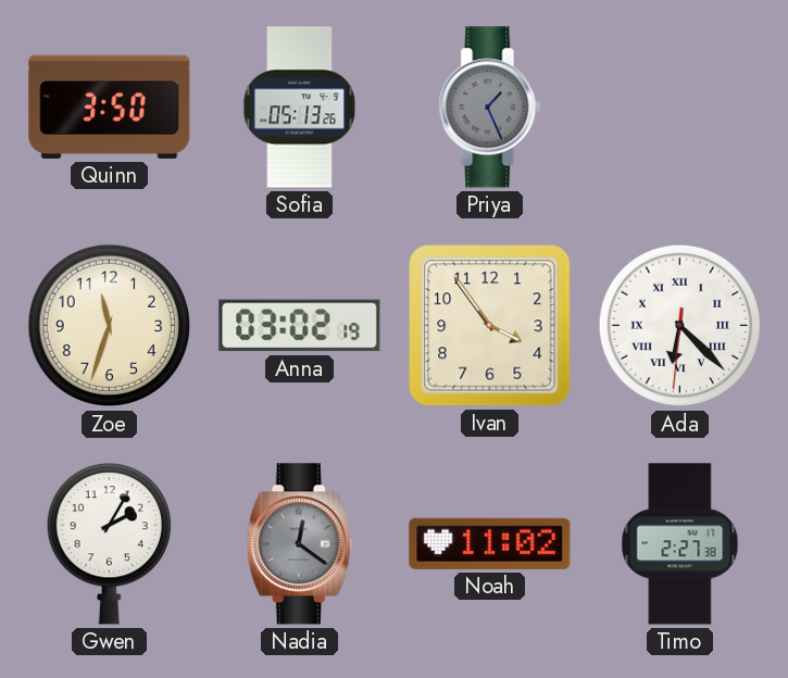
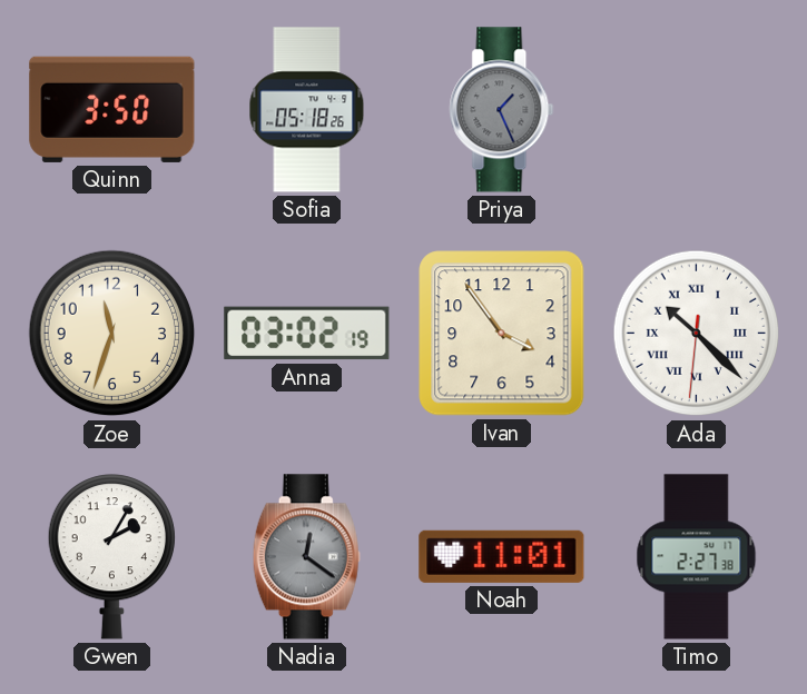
Sofia: 05:13 -> 05:18
Ada: 6:22 -> 10:22
Noah: 11:02 -> 11:01
